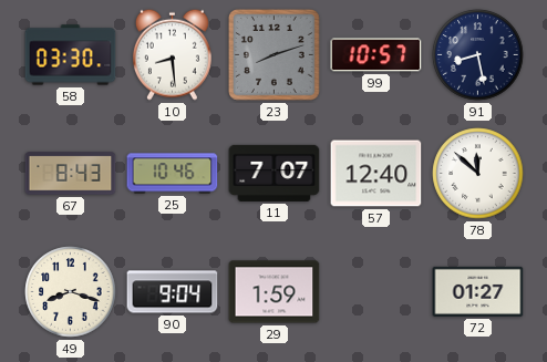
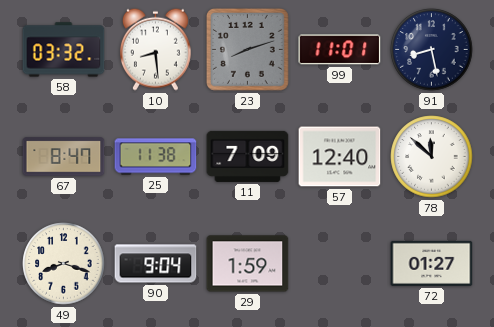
58: 03:30 -> 03:32
99: 10:57 -> 11:01
67: 8:43 -> 8:47
25: 10:46 -> 11:38
11: 7:07 -> 7:09
